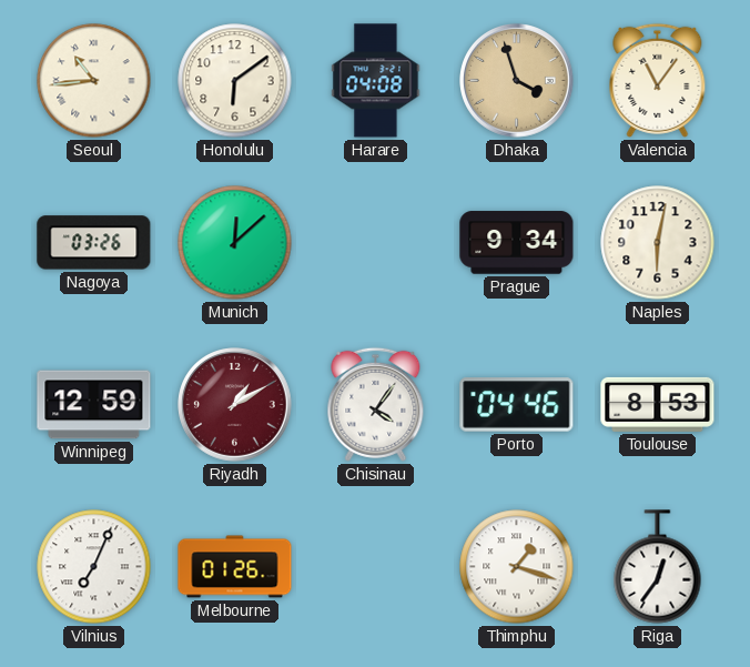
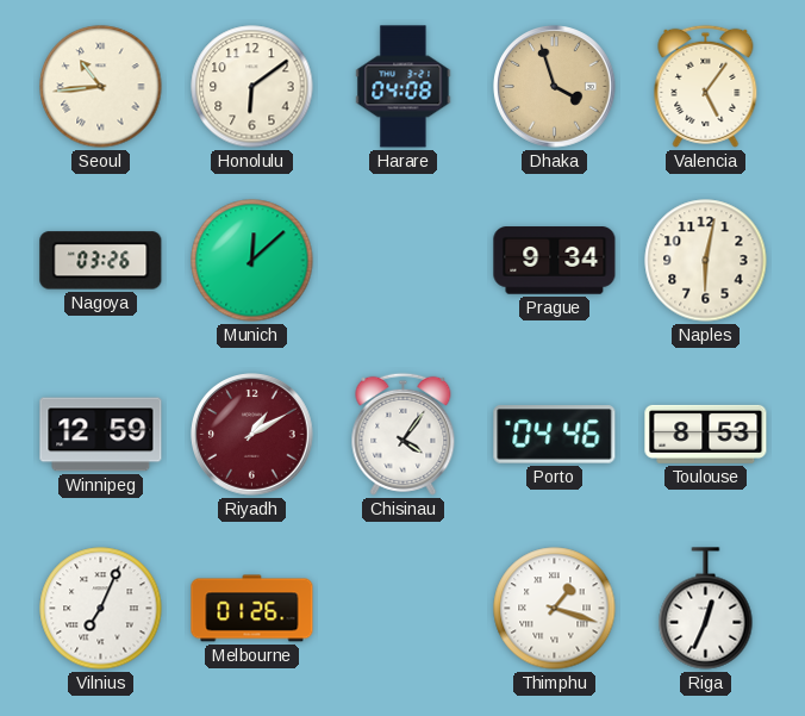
Valencia: 11:06 -> 5:06
Riga: 12:36 -> 12:34
